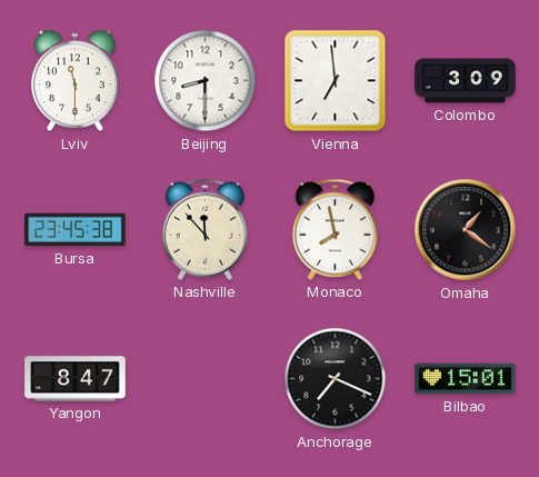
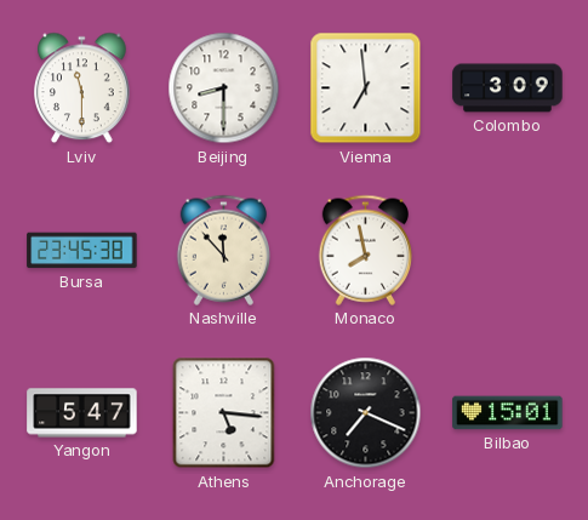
Omaha: 1:21 -> none
Yangon: 8:47 -> 5:47
Athens: none -> 5:16
